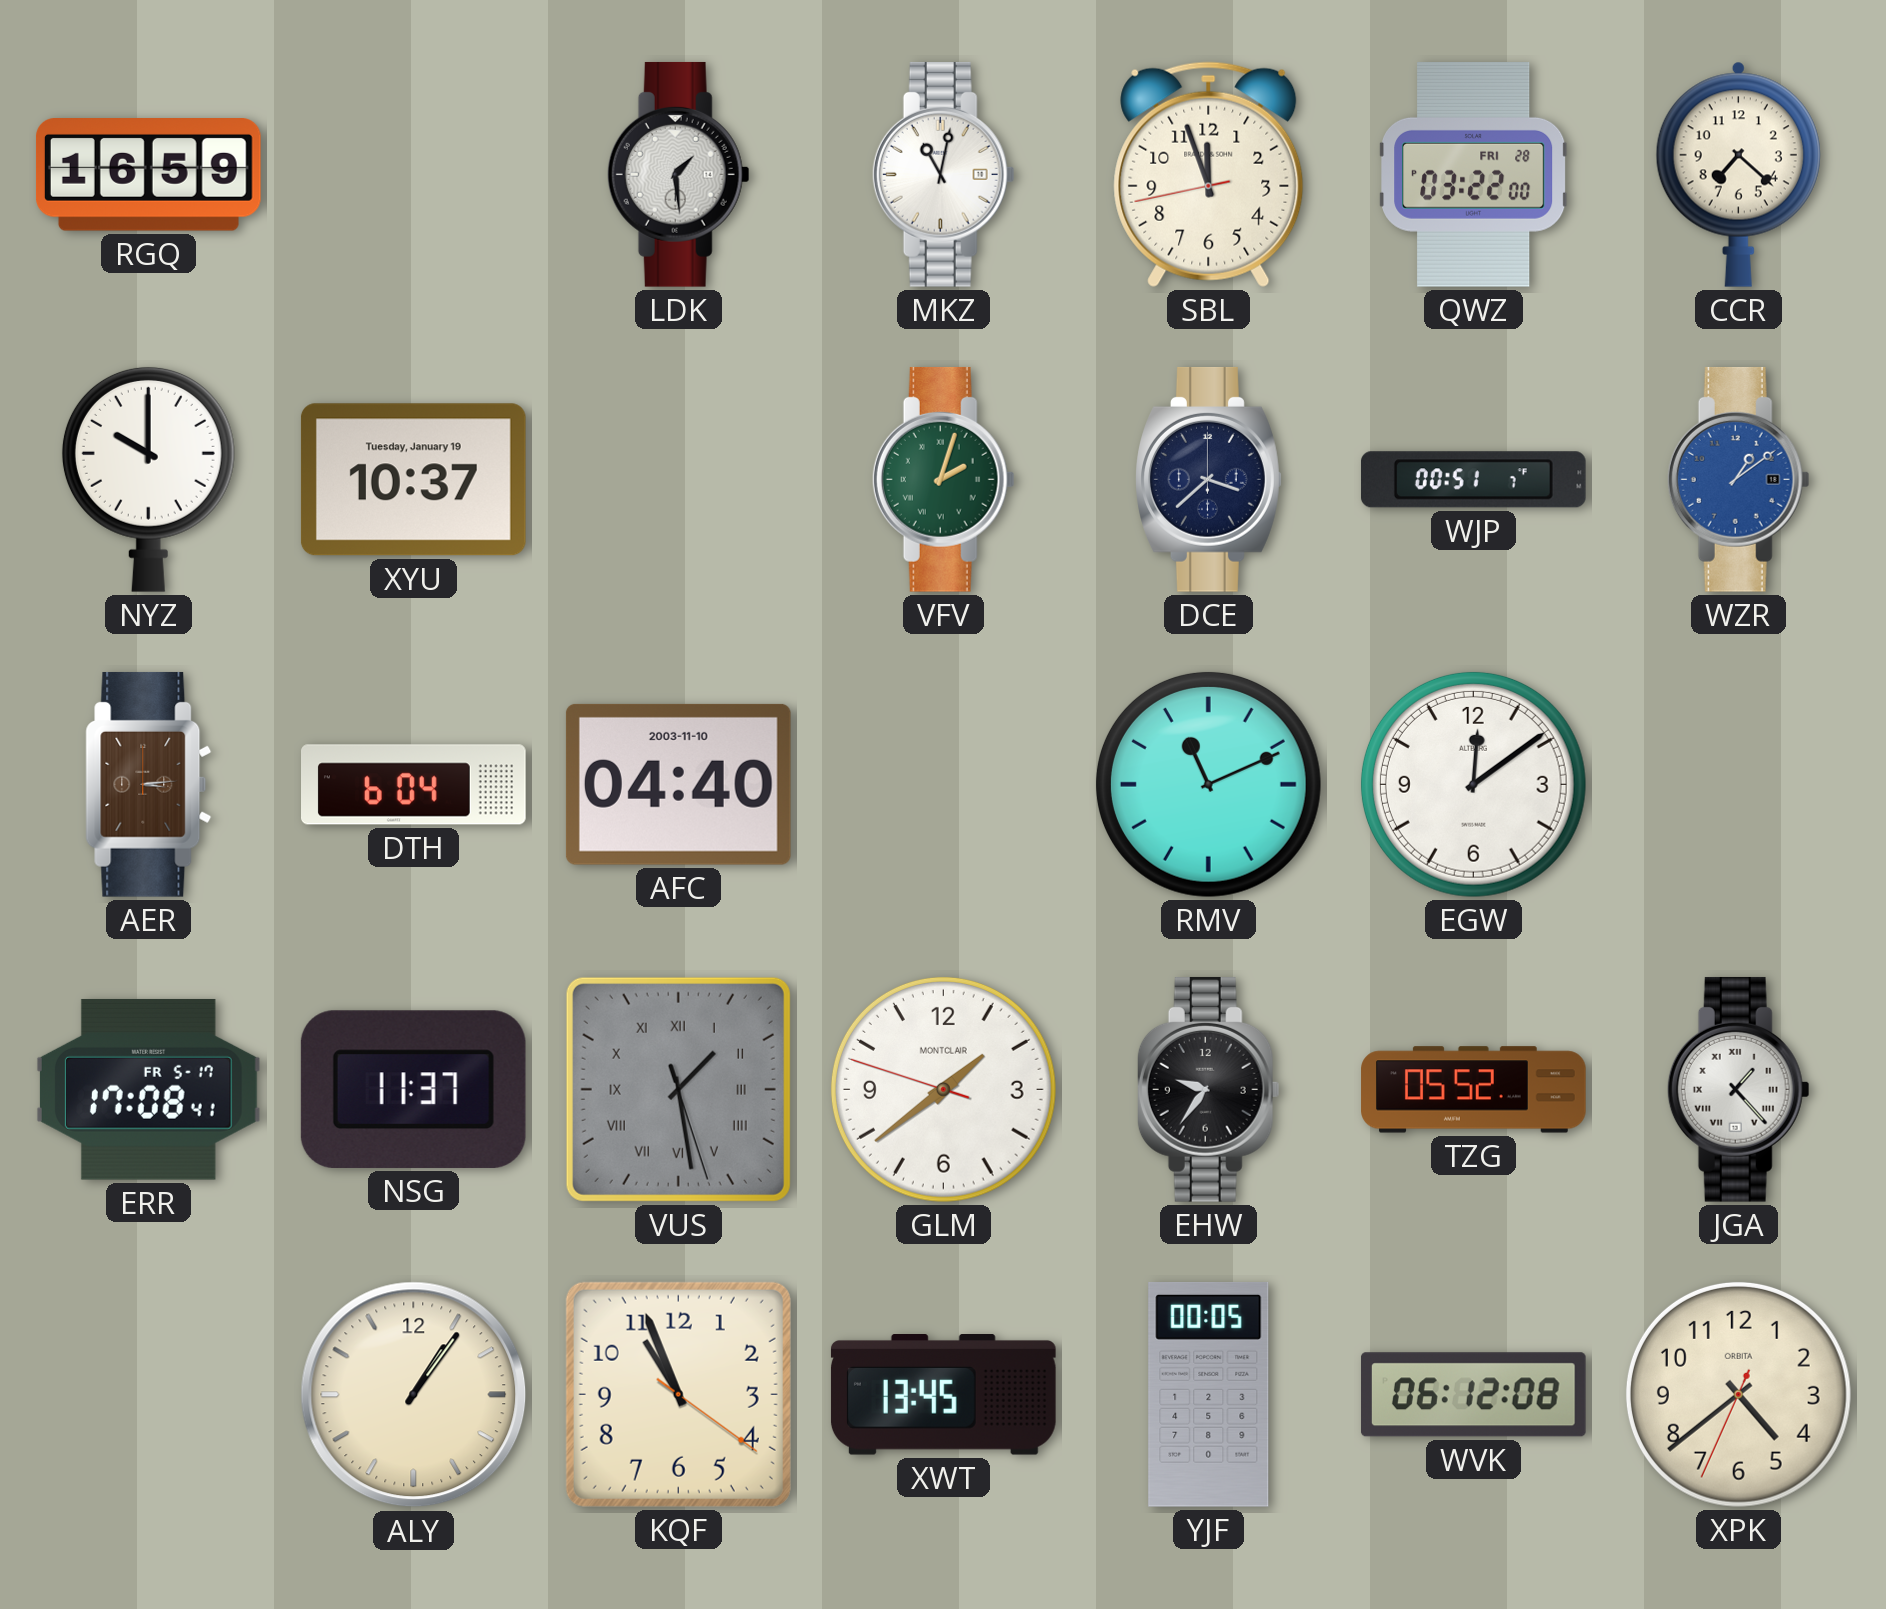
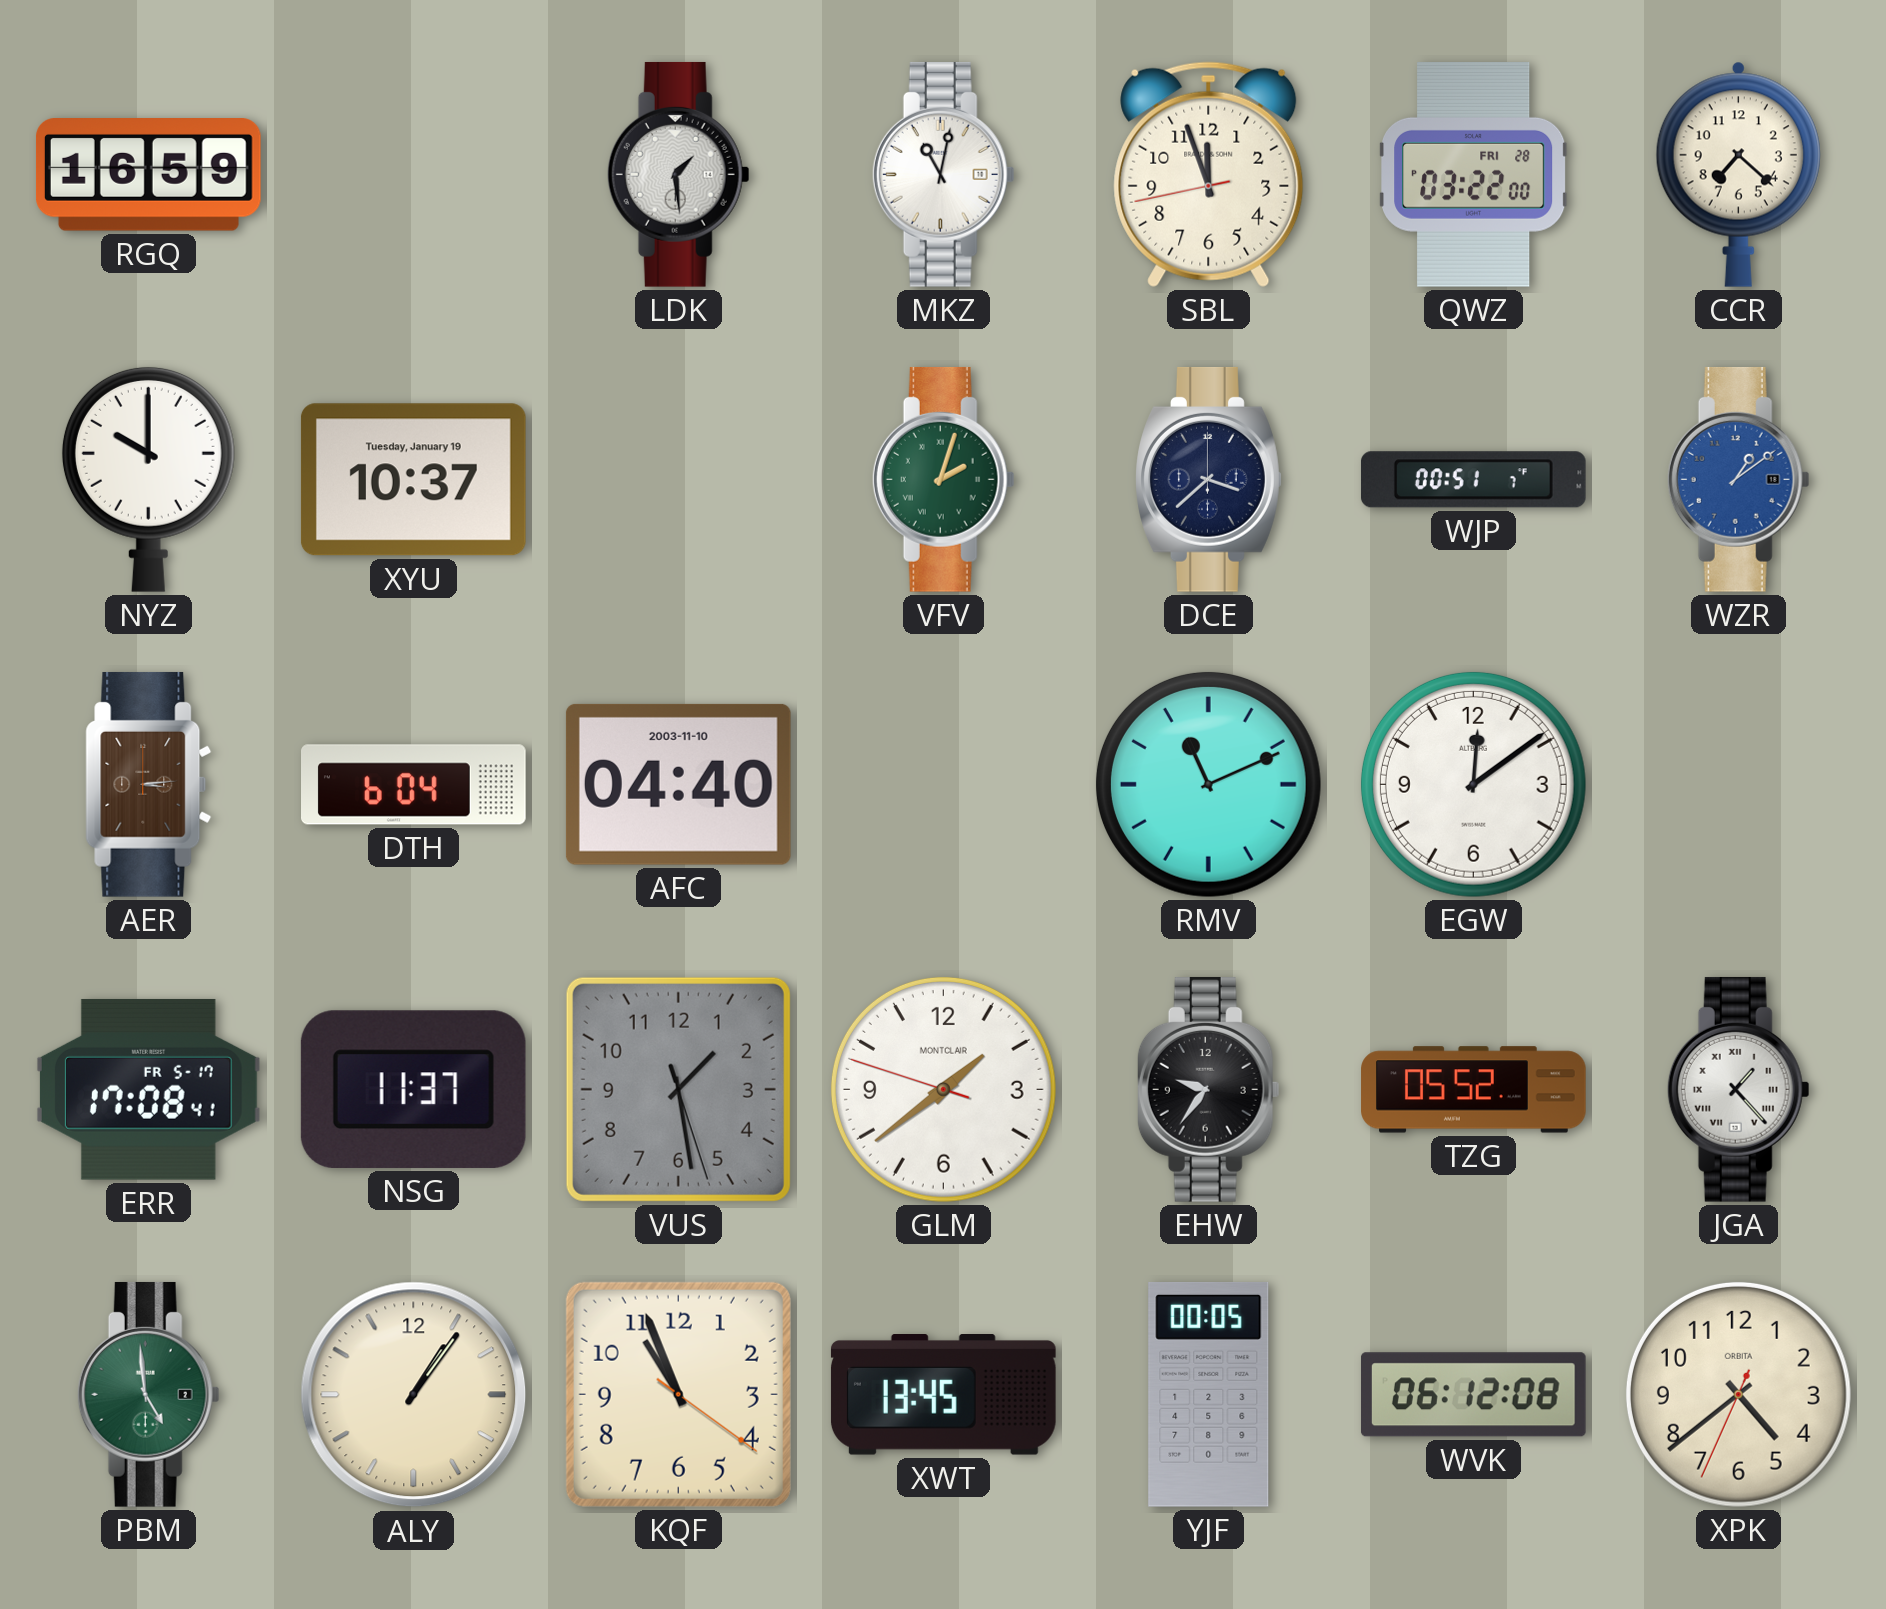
VUS numerals: Roman -> Arabic
PBM: none -> 4:59
